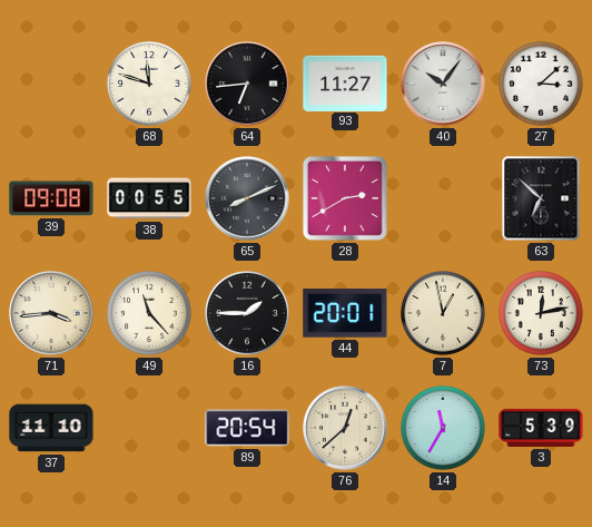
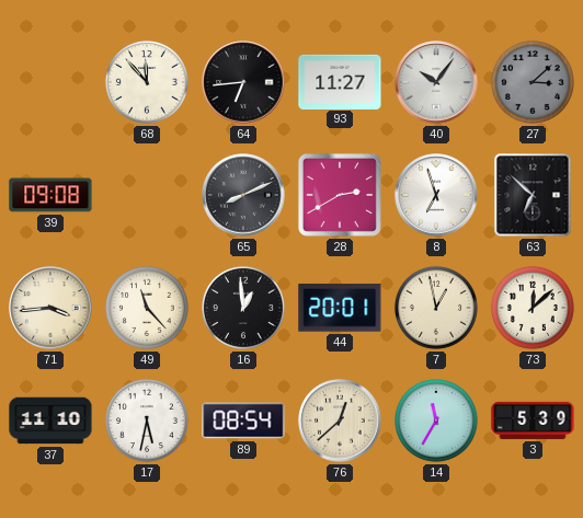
68: 11:48 -> 11:53
27 dial: white -> grey
38: 00:55 -> none
8: none -> 6:57
16: 1:45 -> 12:59
73: 12:13 -> 12:08
17: none -> 5:32
89: 20:54 -> 08:54
